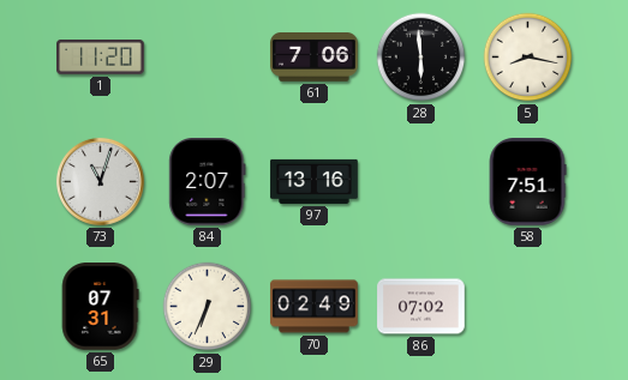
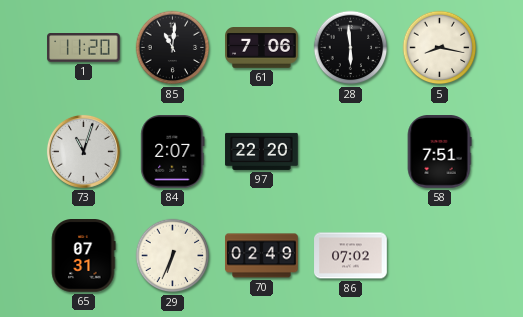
85: none -> 11:01
97: 13:16 -> 22:20
